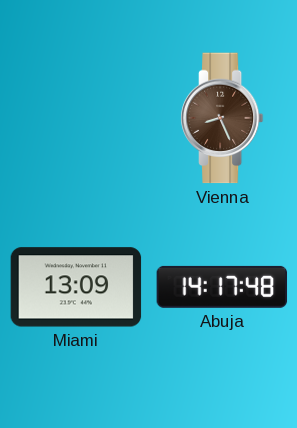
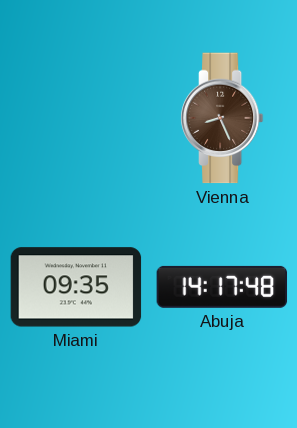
Miami: 13:09 -> 09:35
